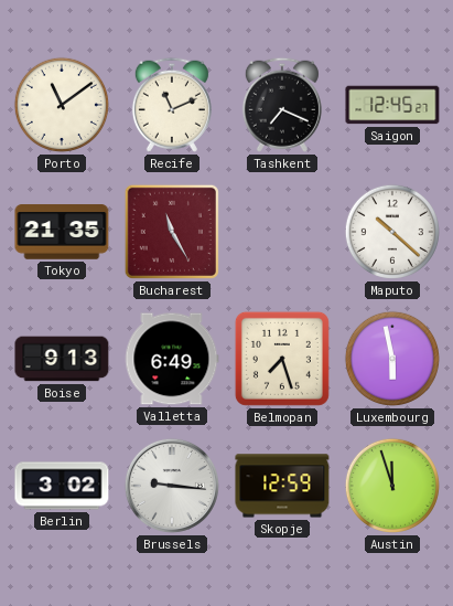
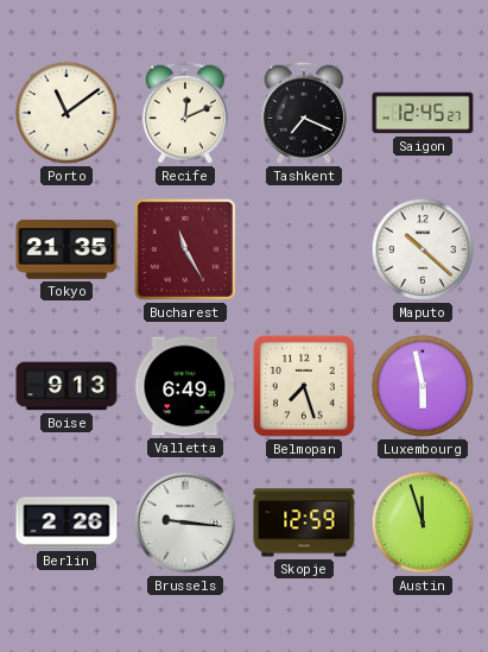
Recife: 11:11 -> 12:11
Berlin: 3:02 -> 2:26
